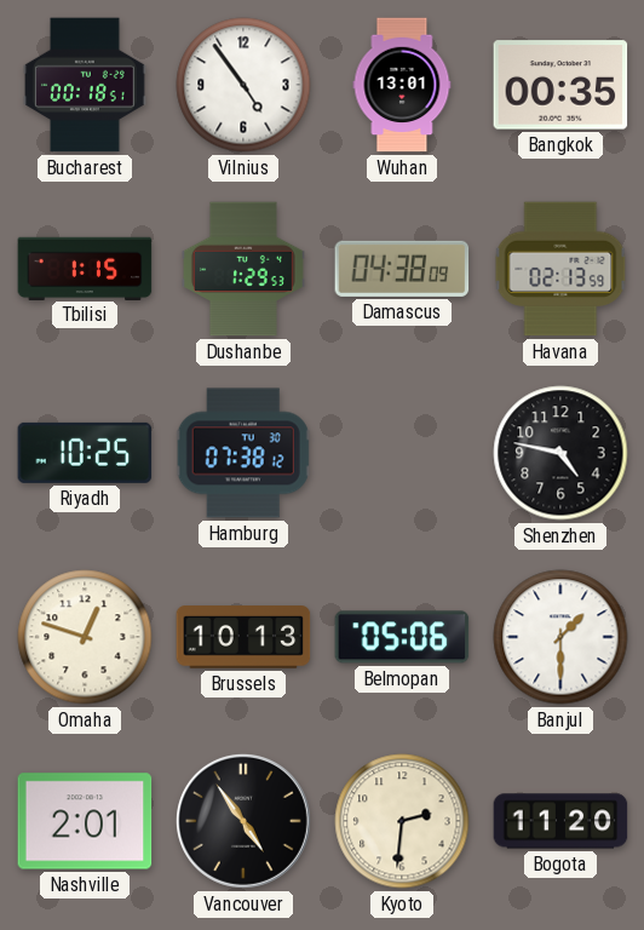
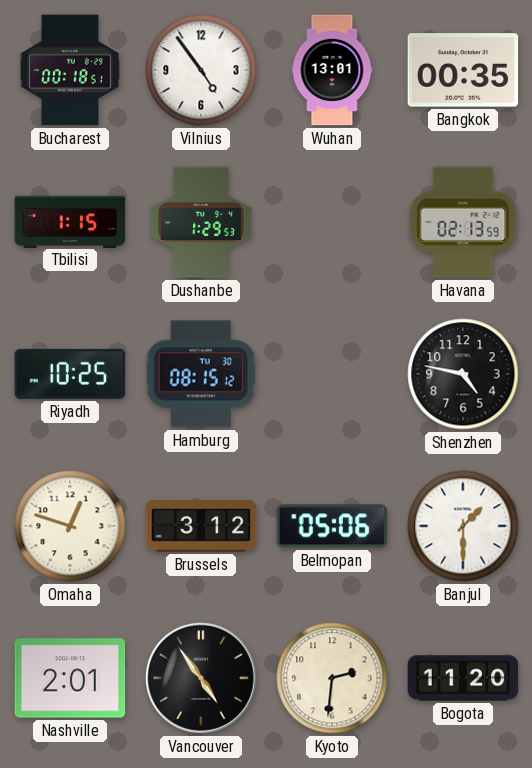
Damascus: 04:38 -> none
Hamburg: 07:38 -> 08:15
Brussels: 10:13 -> 3:12
